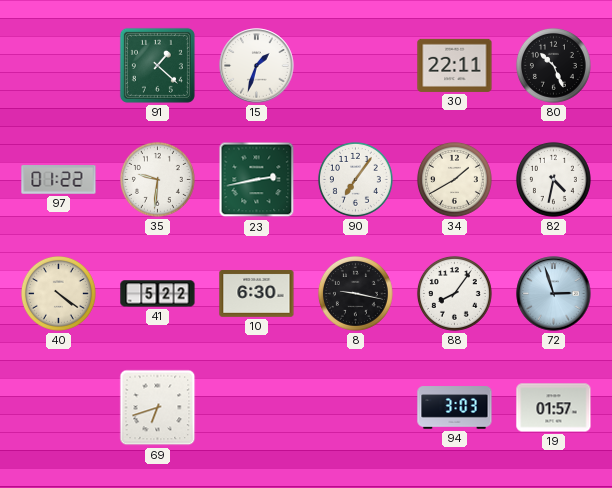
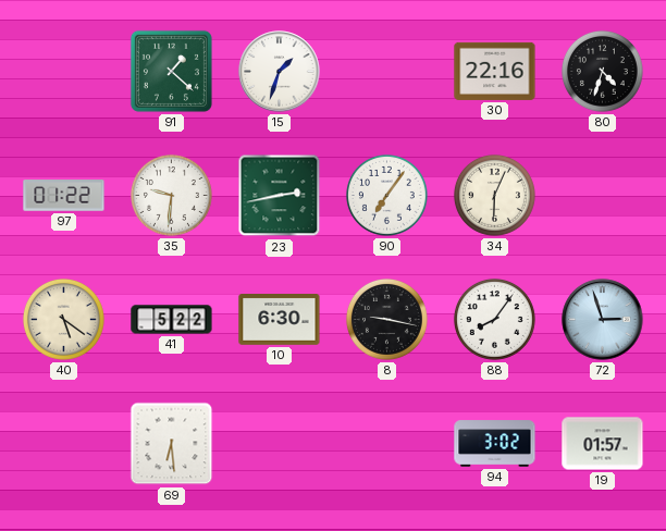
30: 22:11 -> 22:16
80: 10:26 -> 4:33
34: 1:40 -> 6:04
82: 4:32 -> none
40: 4:21 -> 5:21
69: 6:42 -> 6:29
94: 3:03 -> 3:02
